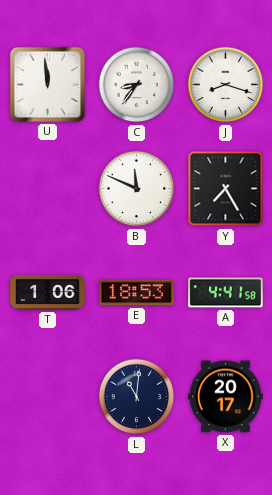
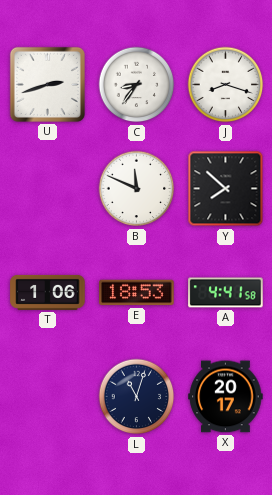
U: 11:59 -> 2:42
Y: 7:25 -> 7:52
L: 11:01 -> 11:03
